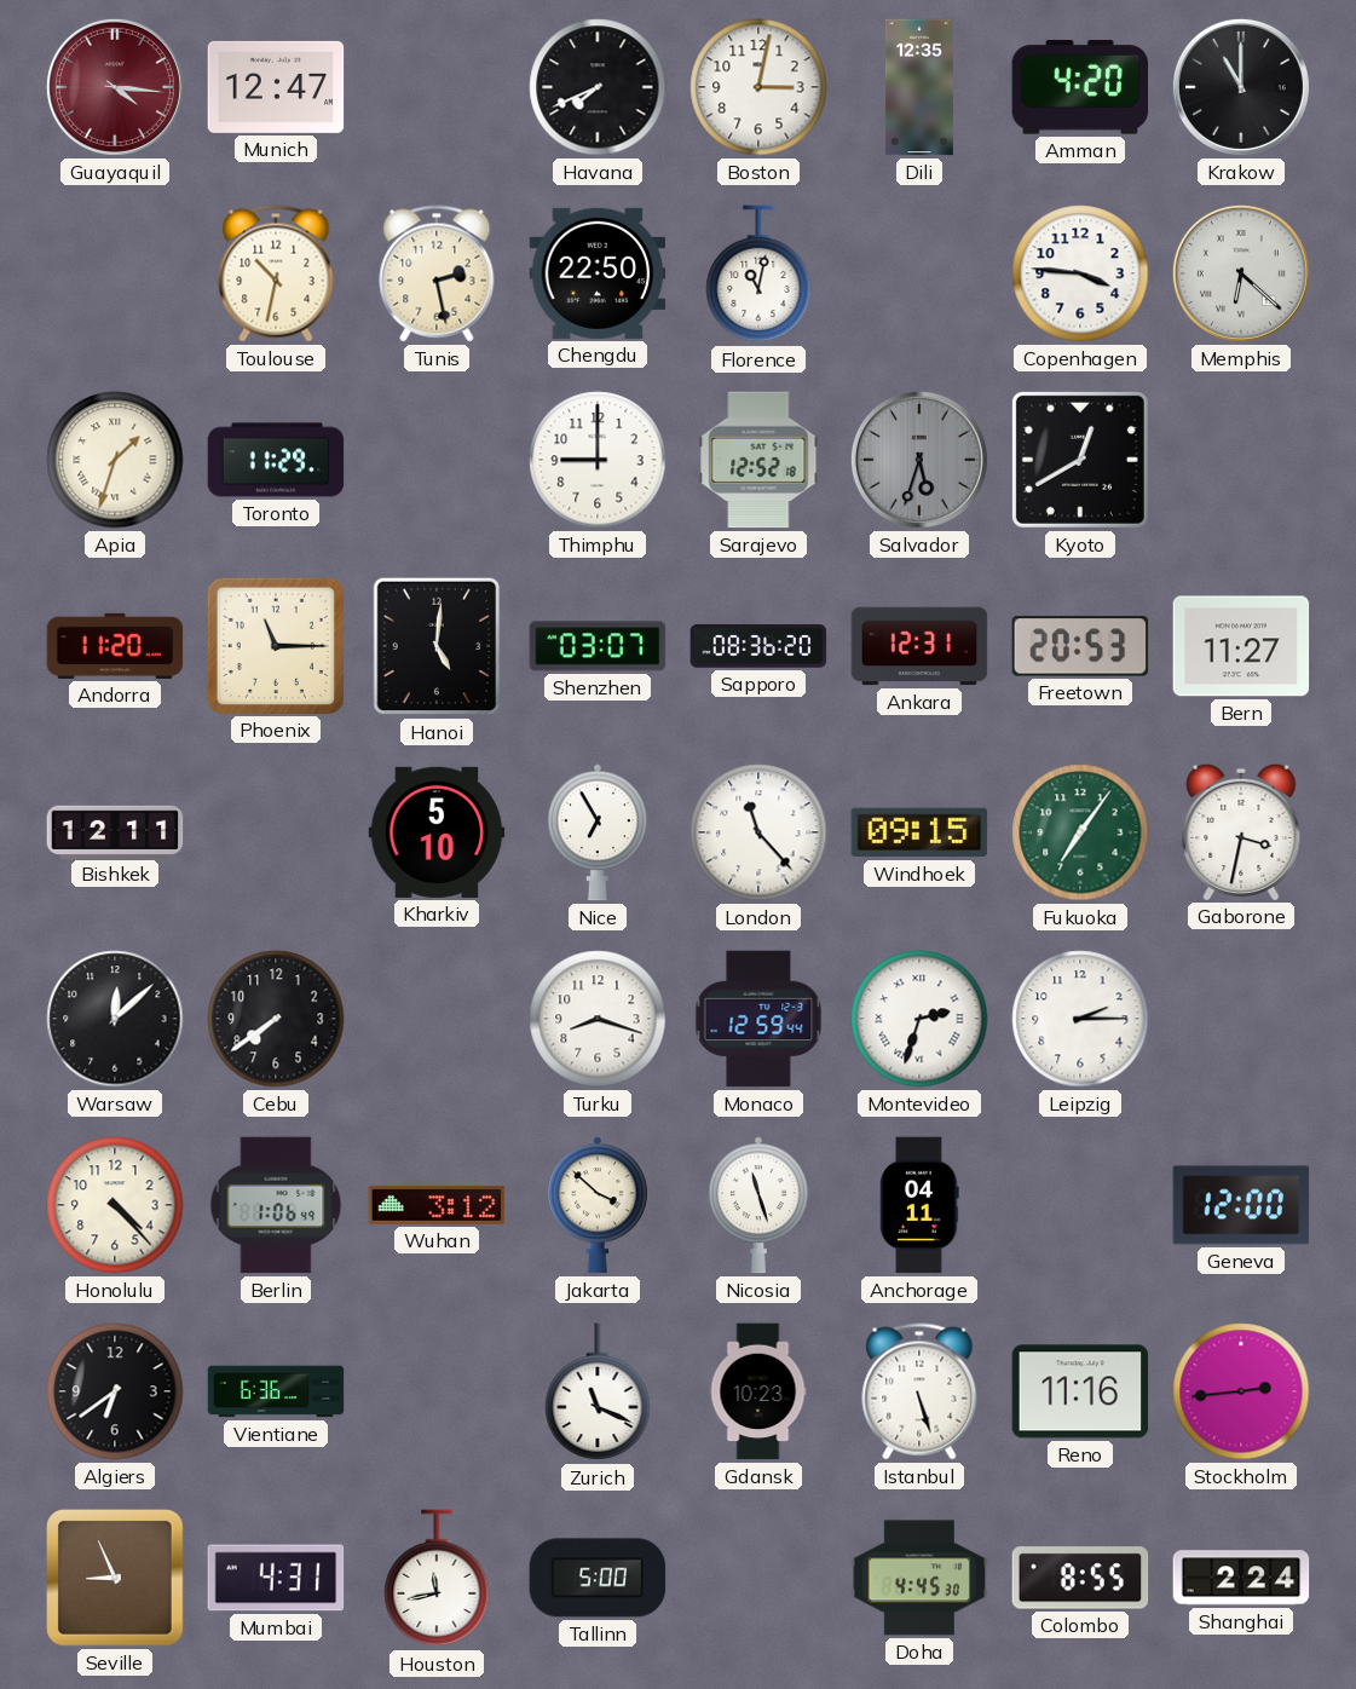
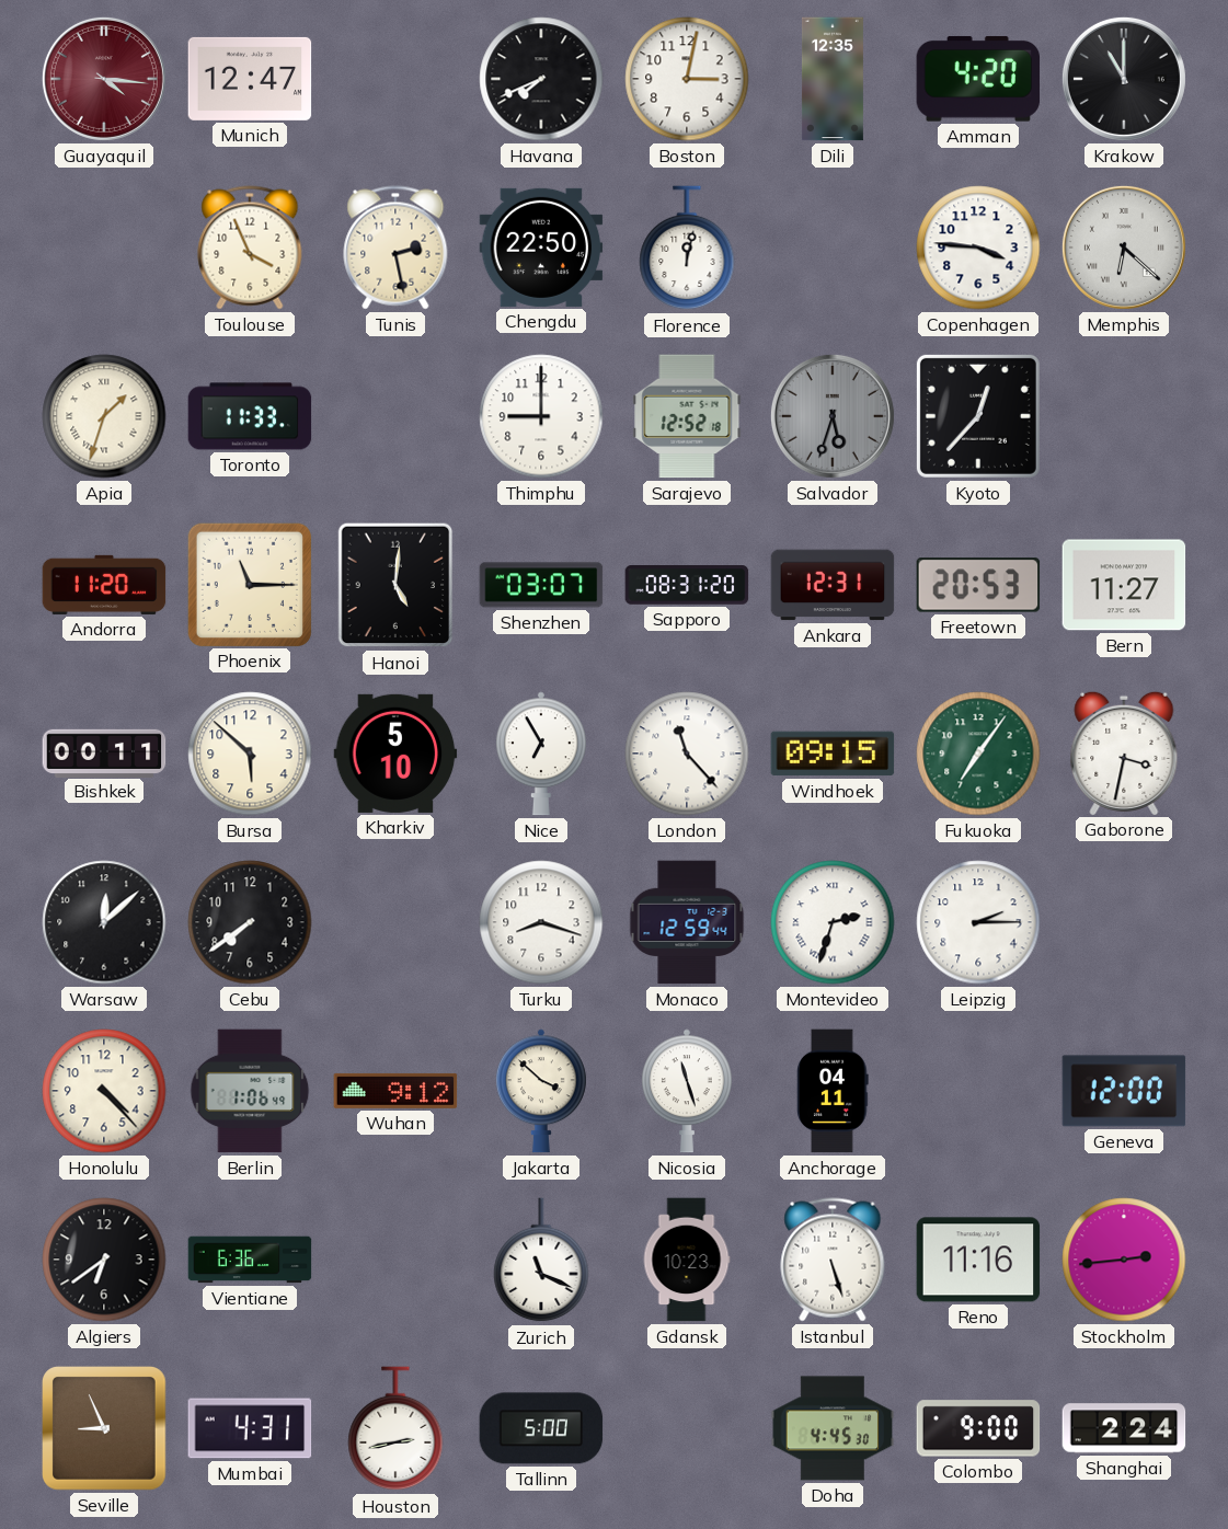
Toulouse: 10:32 -> 3:56
Florence: 11:02 -> 12:02
Toronto: 11:29 -> 11:33
Kyoto: 12:40 -> 12:37
Sapporo: 08:36 -> 08:31
Bishkek: 12:11 -> 00:11
Bursa: none -> 5:52
Wuhan: 3:12 -> 9:12
Houston: 11:43 -> 2:43
Colombo: 8:55 -> 9:00
